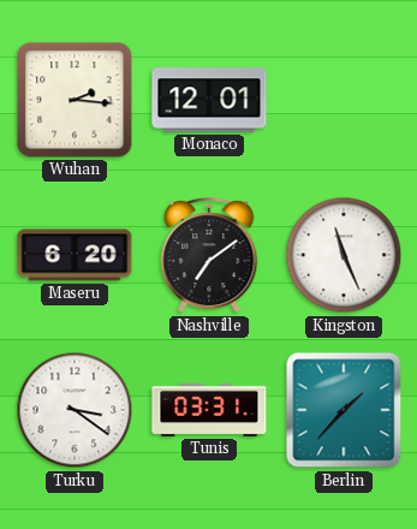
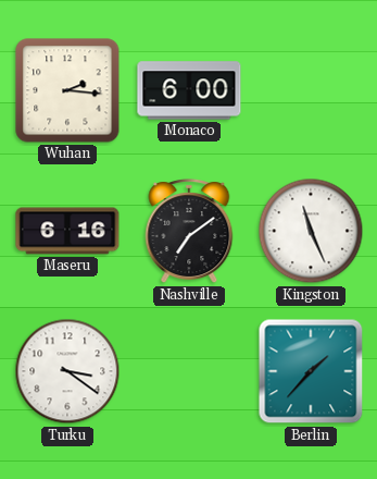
Monaco: 12:01 -> 6:00
Maseru: 6:20 -> 6:16
Tunis: 03:31 -> none
